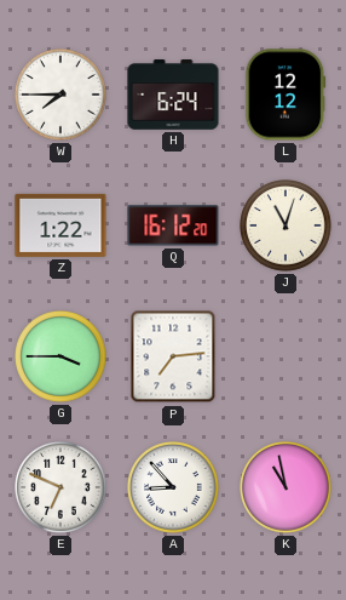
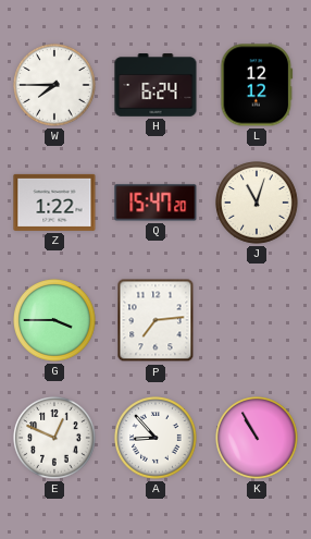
Q: 16:12 -> 15:47
E: 6:49 -> 12:49
K: 10:58 -> 10:55
